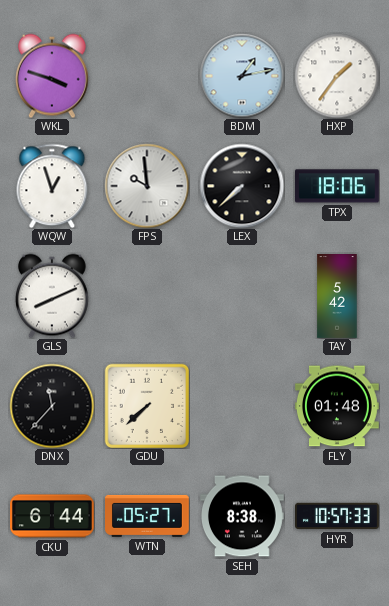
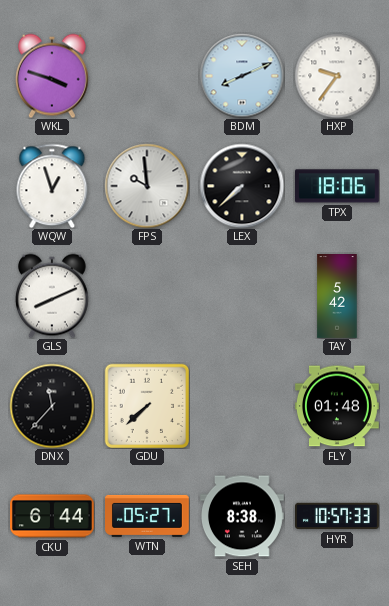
BDM: 1:13 -> 8:11
HXP: 1:36 -> 9:36
